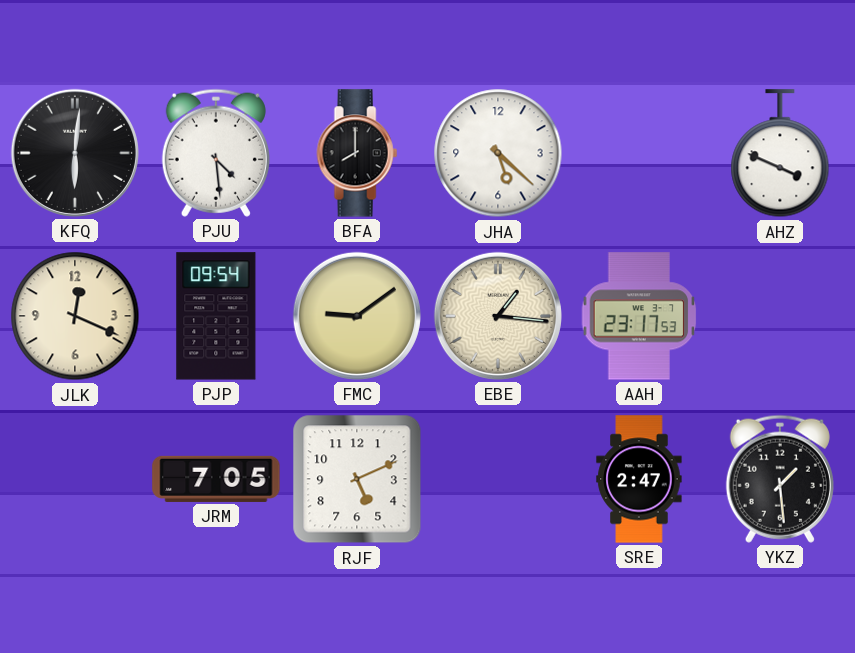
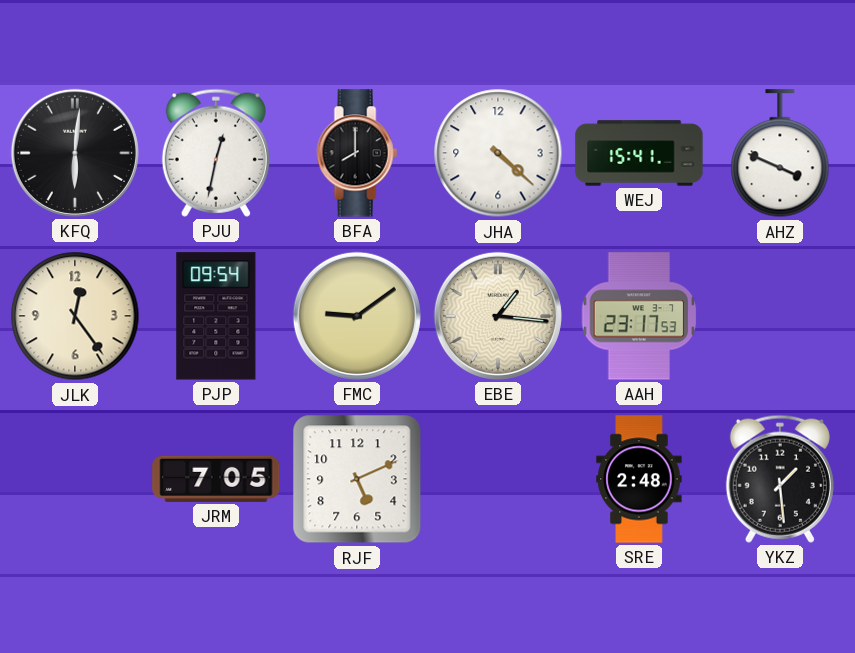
PJU: 4:29 -> 12:32
JHA: 5:22 -> 4:22
WEJ: none -> 15:41
JLK: 12:19 -> 12:24
SRE: 2:47 -> 2:48
